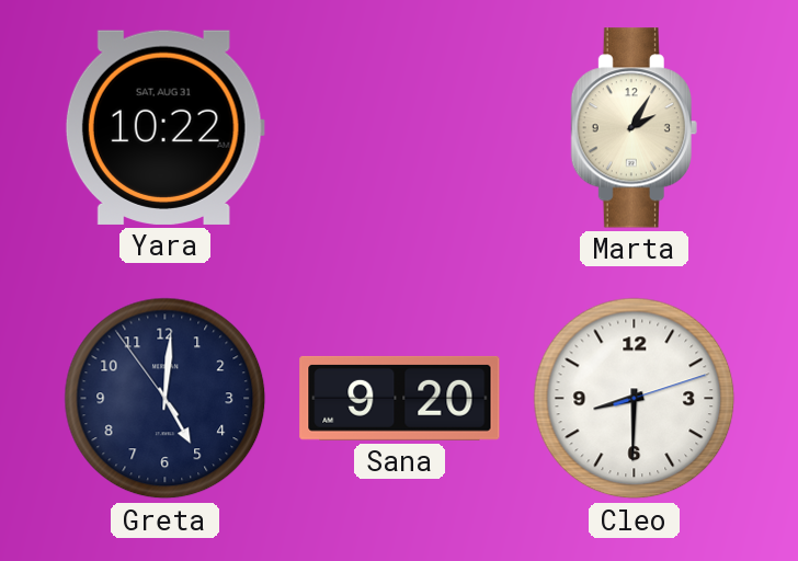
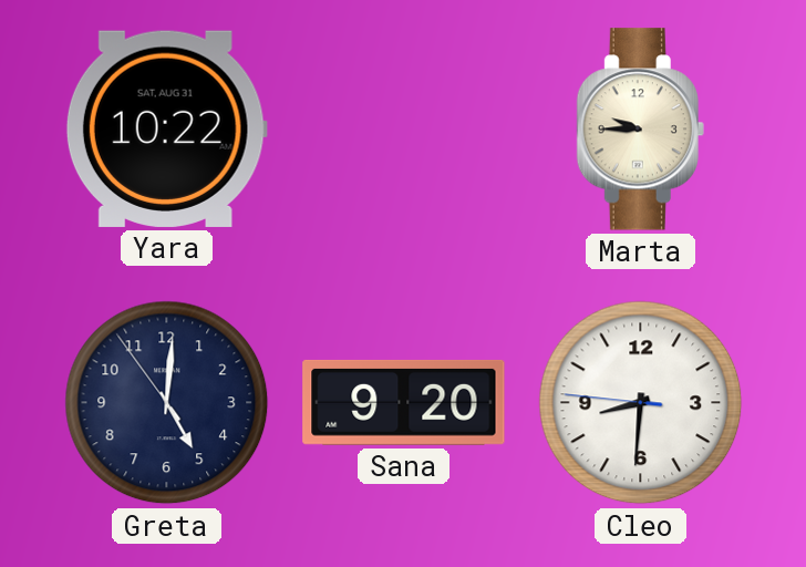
Marta: 2:05 -> 9:45
Cleo: 8:30:12 -> 8:30:46
